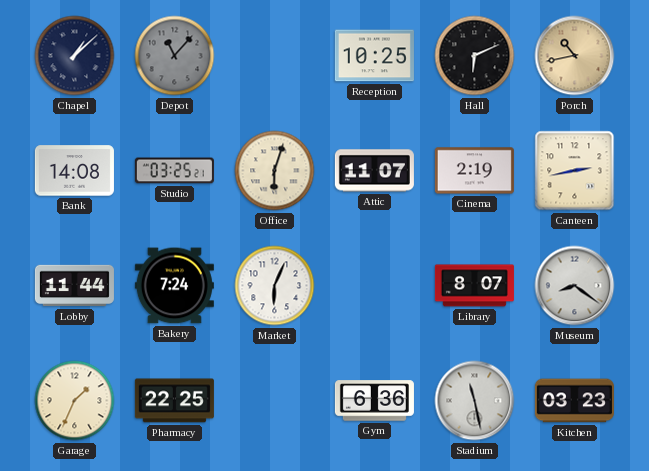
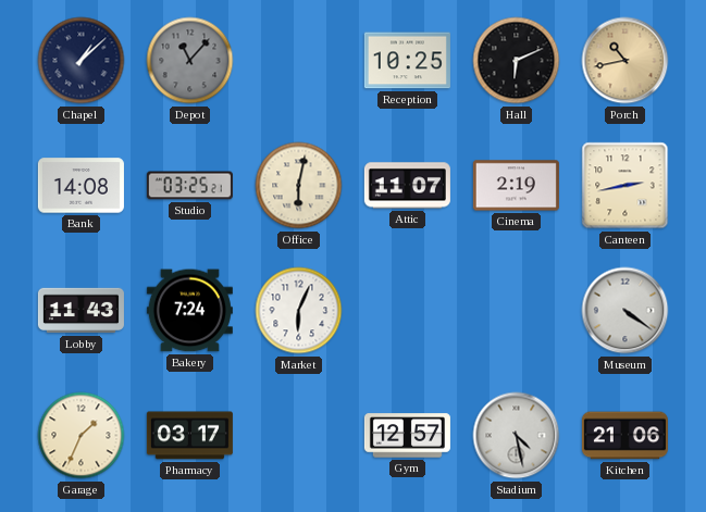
Office: 6:03 -> 6:02
Lobby: 11:44 -> 11:43
Library: 8:07 -> none
Museum: 8:21 -> 4:21
Pharmacy: 22:25 -> 03:17
Gym: 6:36 -> 12:57
Stadium: 11:28 -> 4:28
Kitchen: 03:23 -> 21:06
